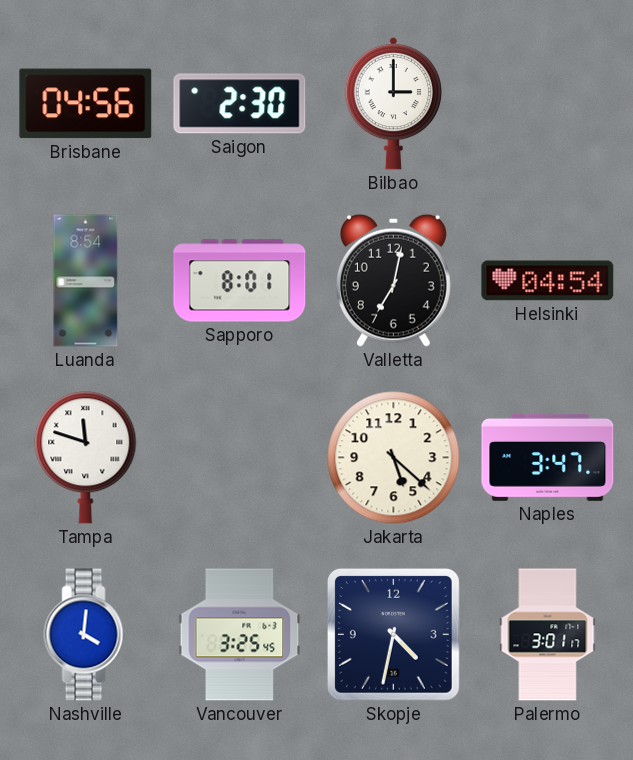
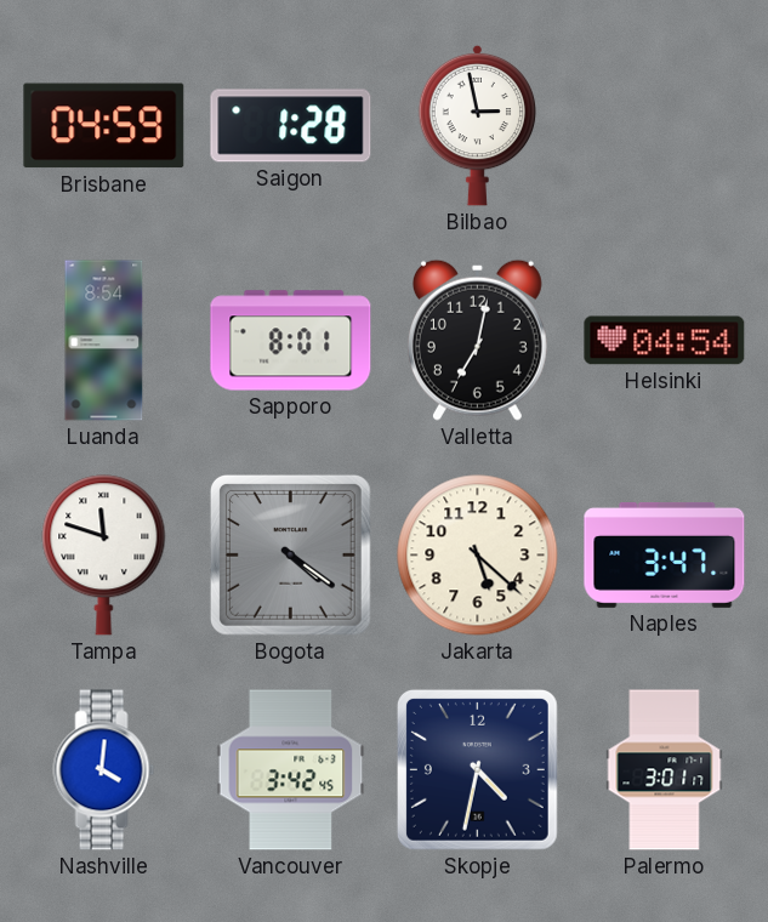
Brisbane: 04:56 -> 04:59
Saigon: 2:30 -> 1:28
Bilbao: 3:00 -> 2:58
Bogota: none -> 4:21
Vancouver: 3:25 -> 3:42
